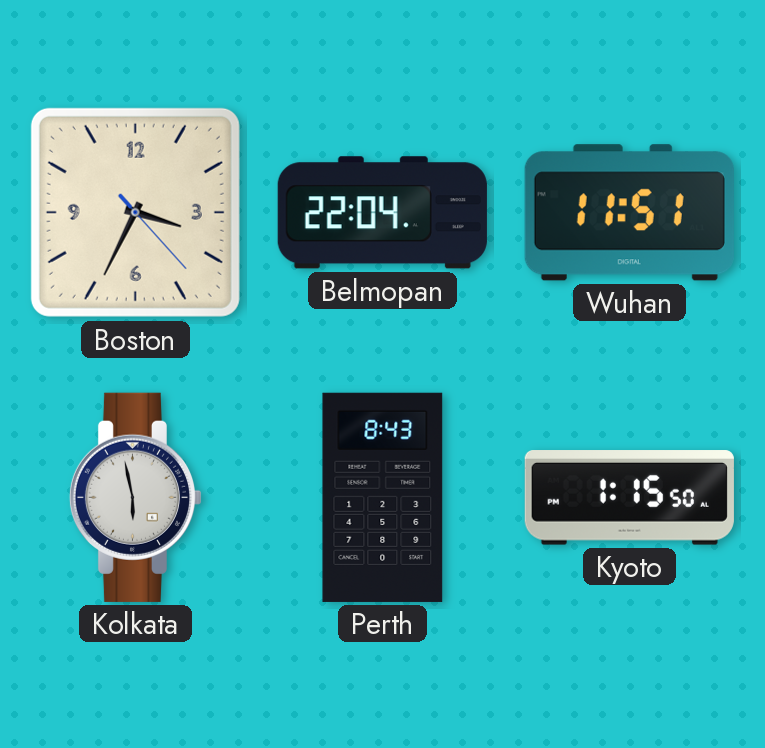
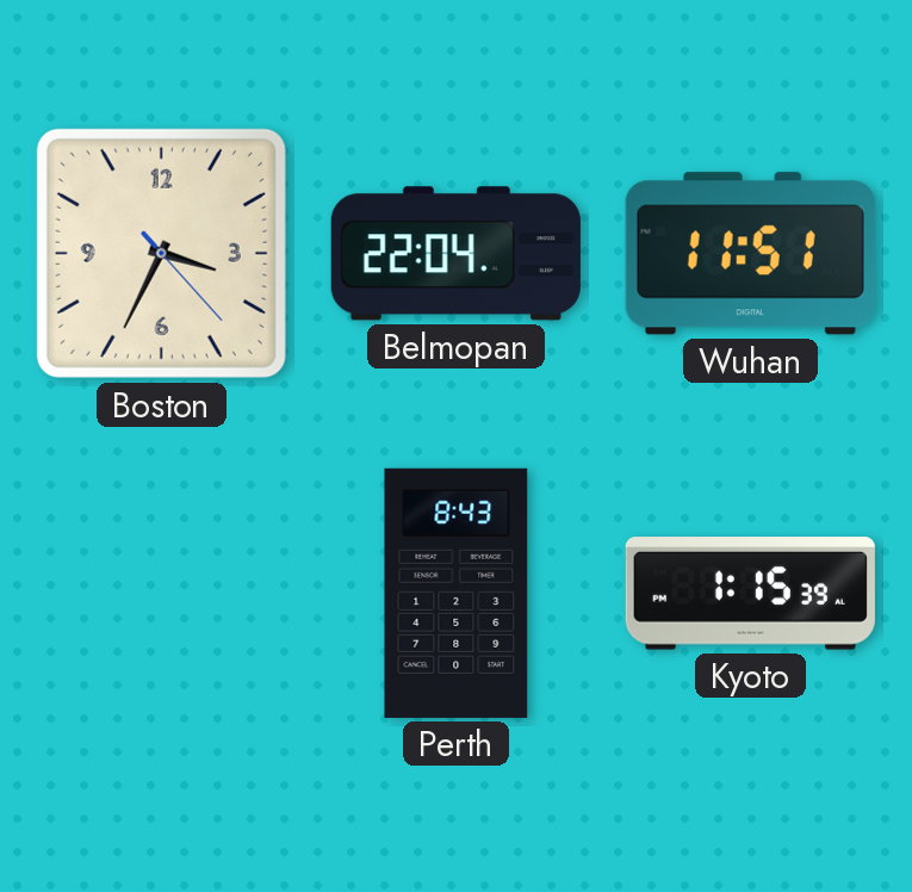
Kolkata: 5:58 -> none
Kyoto: 1:15:50 -> 1:15:39
